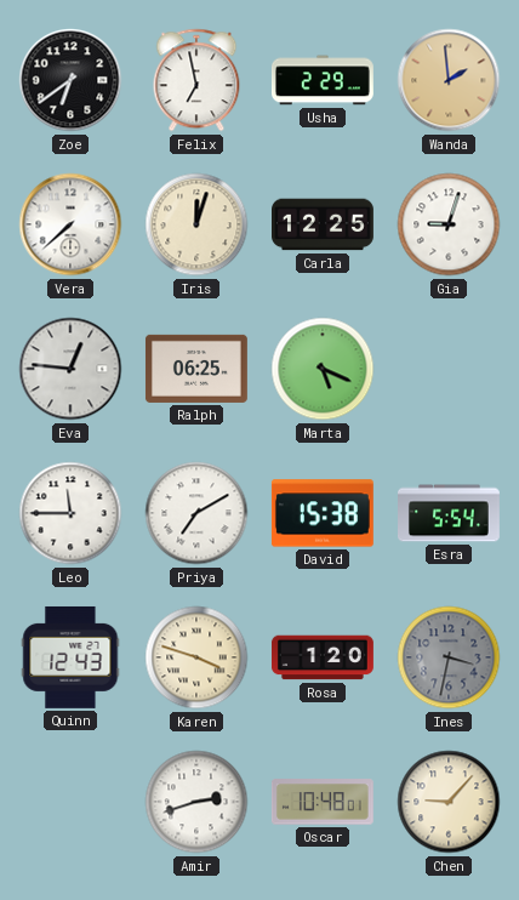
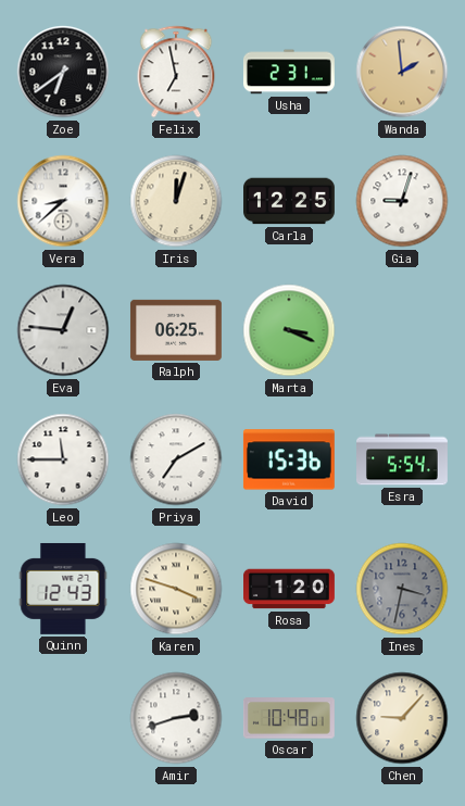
Usha: 2:29 -> 2:31
Vera: 7:38 -> 8:38
Marta: 5:19 -> 3:19
David: 15:38 -> 15:36
